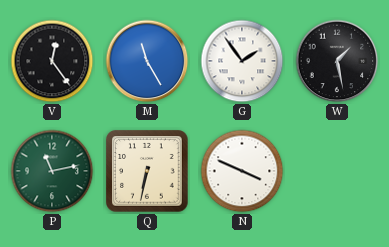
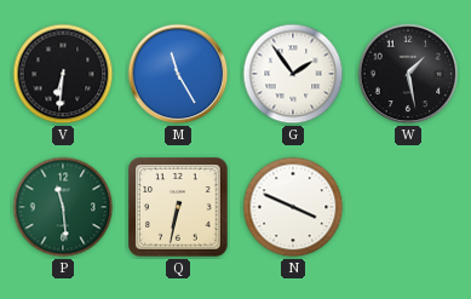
V: 12:24 -> 6:31
P: 11:13 -> 11:29
